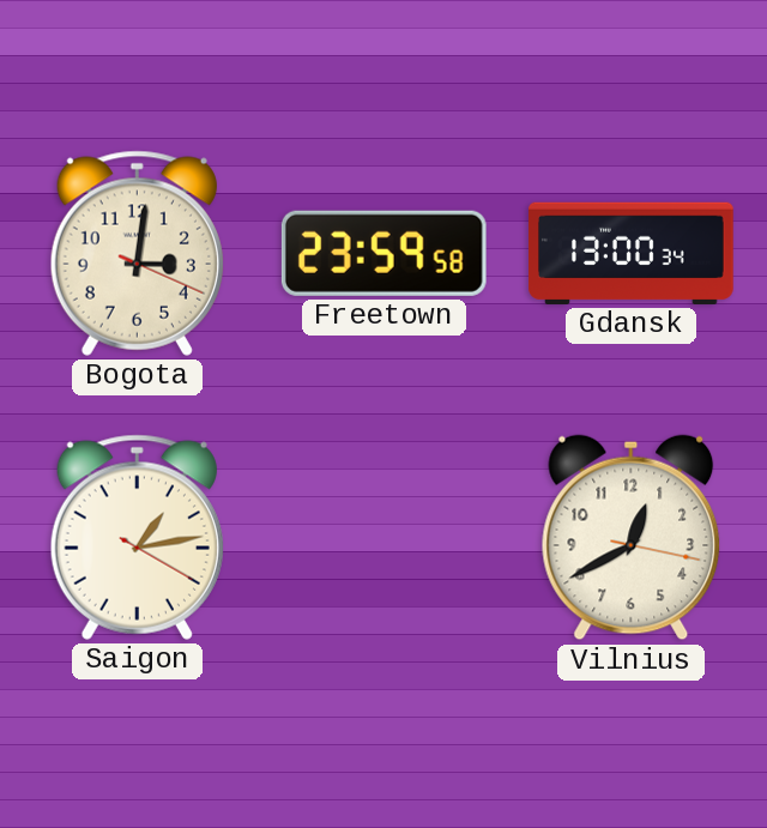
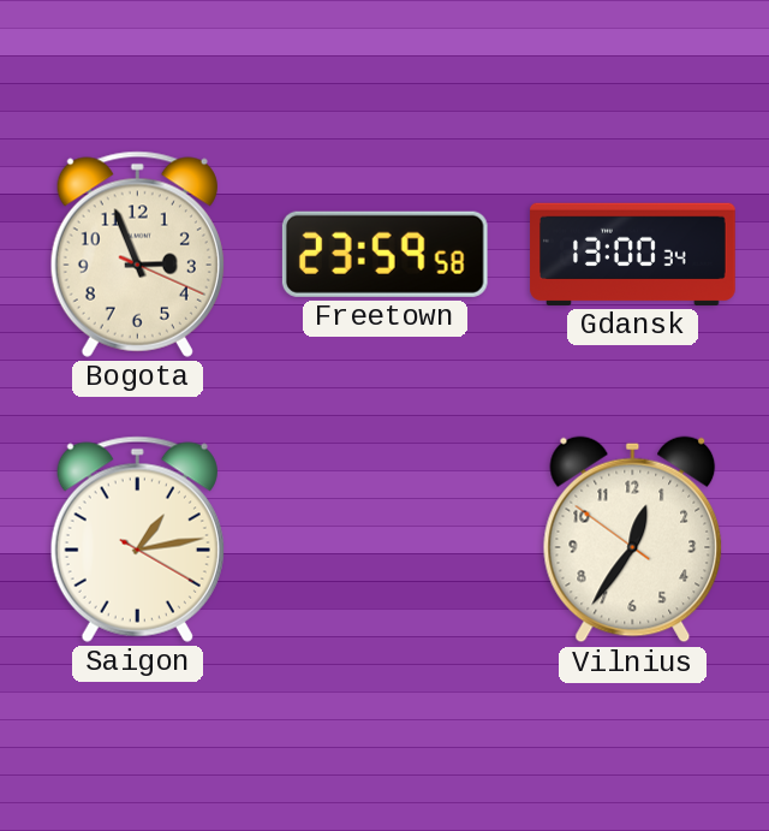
Bogota: 3:01 -> 2:56
Vilnius: 12:40 -> 12:35
